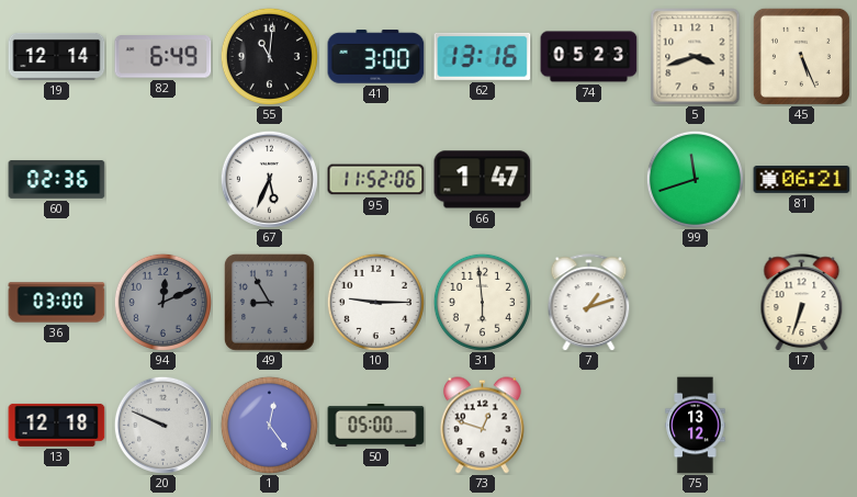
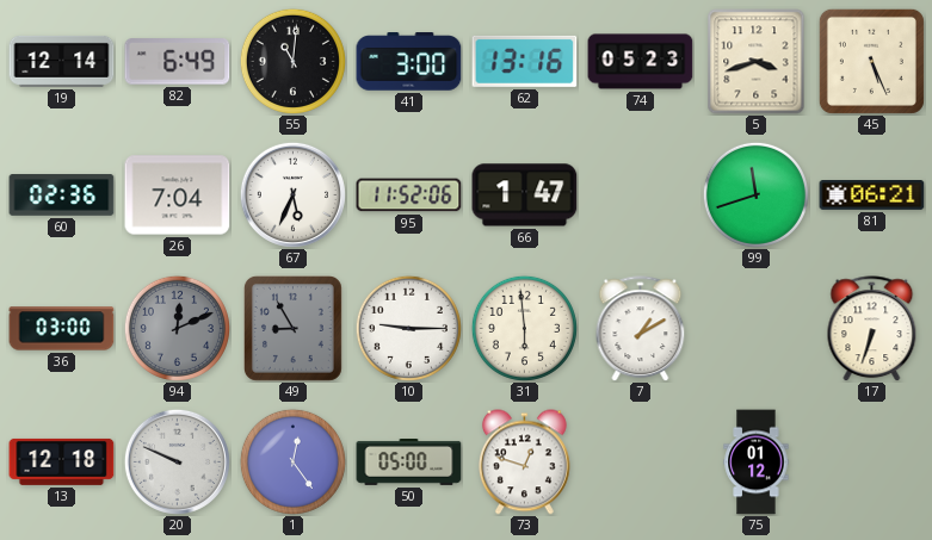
26: none -> 7:04
7: 1:12 -> 1:10
75: 13:12 -> 01:12
